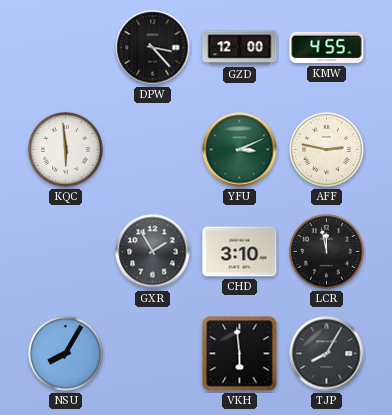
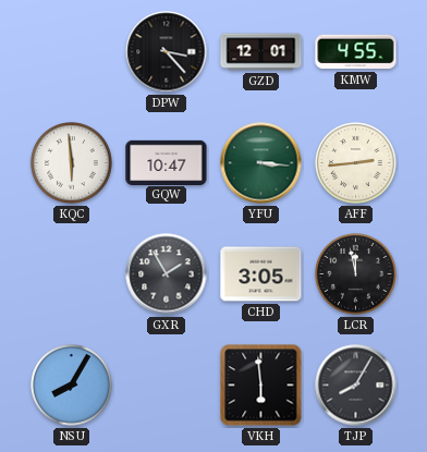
GZD: 12:00 -> 12:01
GQW: none -> 10:47
YFU: 3:11 -> 3:16
AFF: 2:47 -> 2:44
CHD: 3:10 -> 3:05
